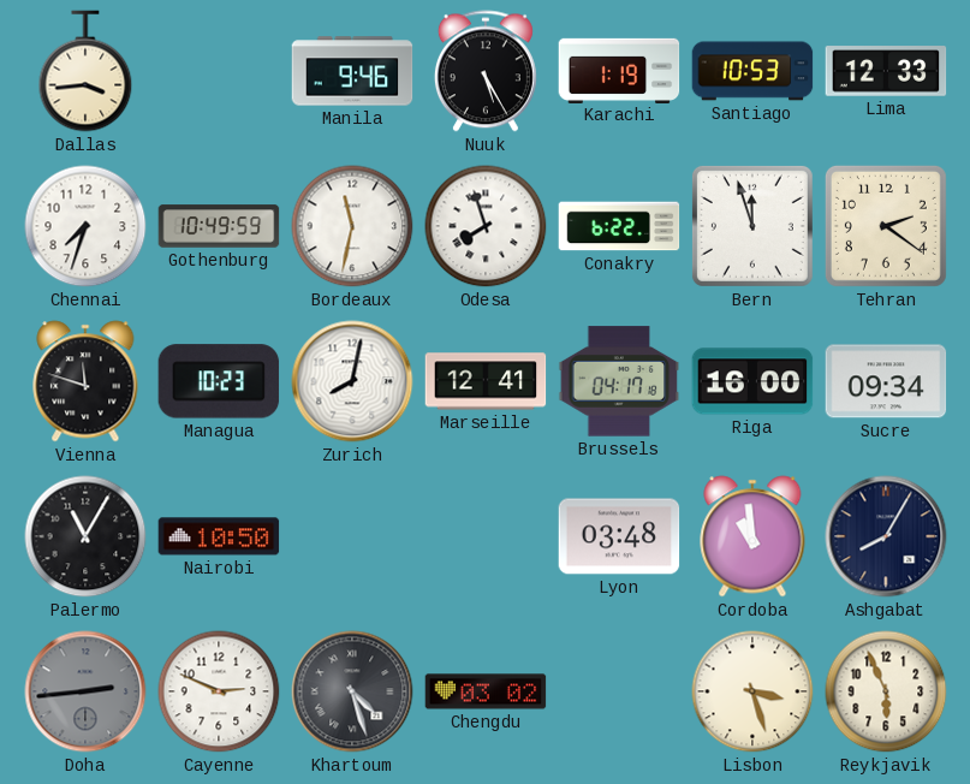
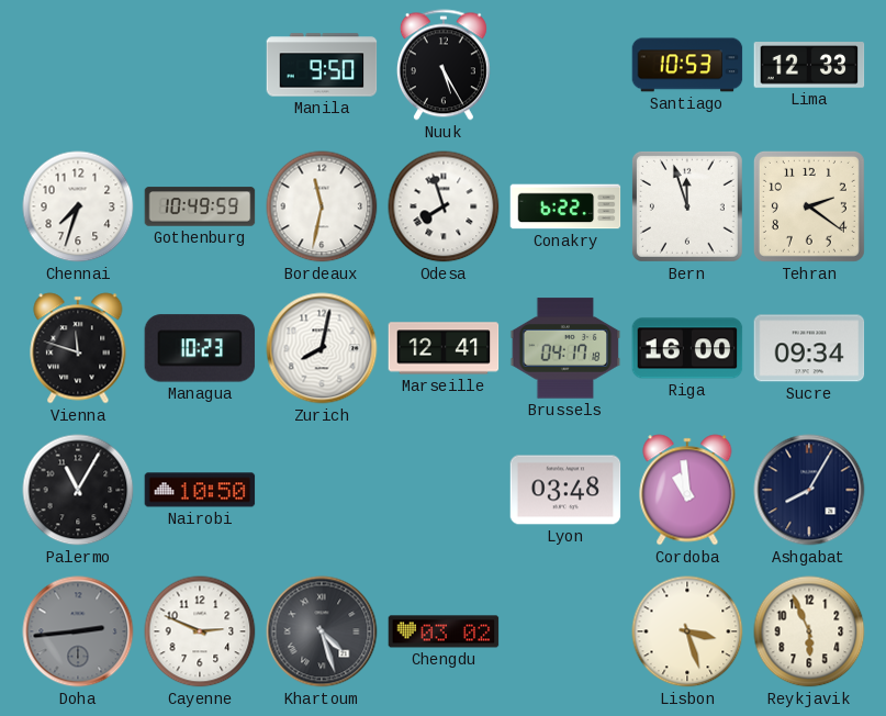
Dallas: 3:44 -> none
Manila: 9:46 -> 9:50
Karachi: 1:19 -> none
